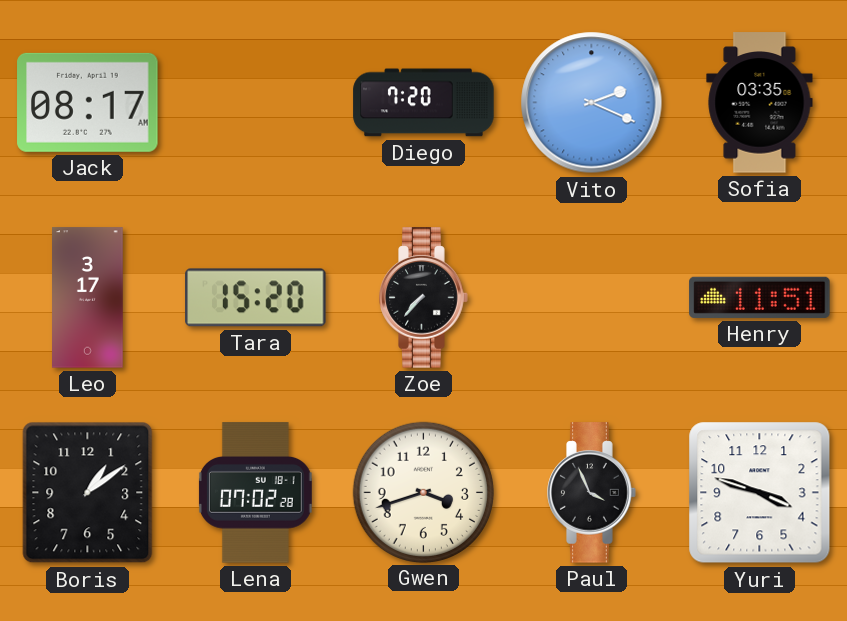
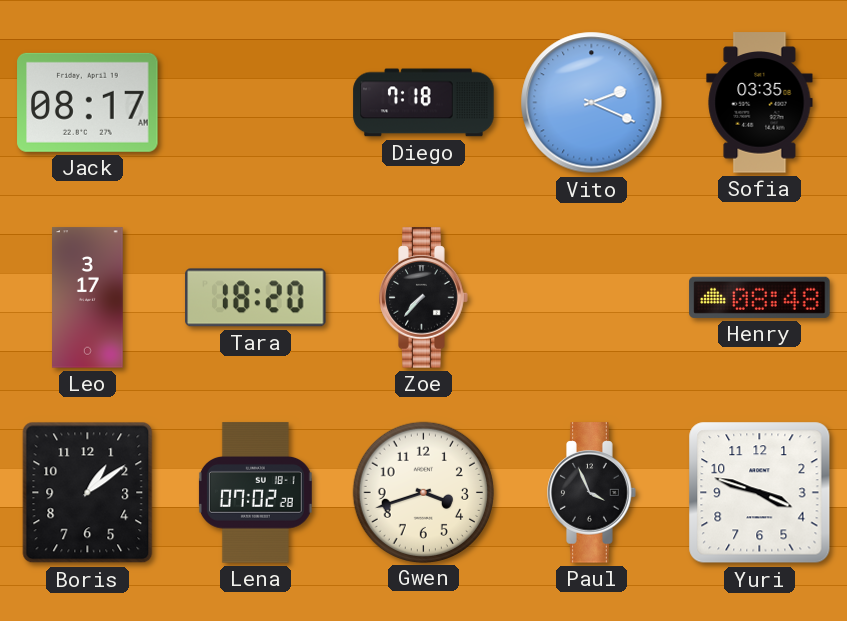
Diego: 7:20 -> 7:18
Tara: 15:20 -> 18:20
Henry: 11:51 -> 08:48
